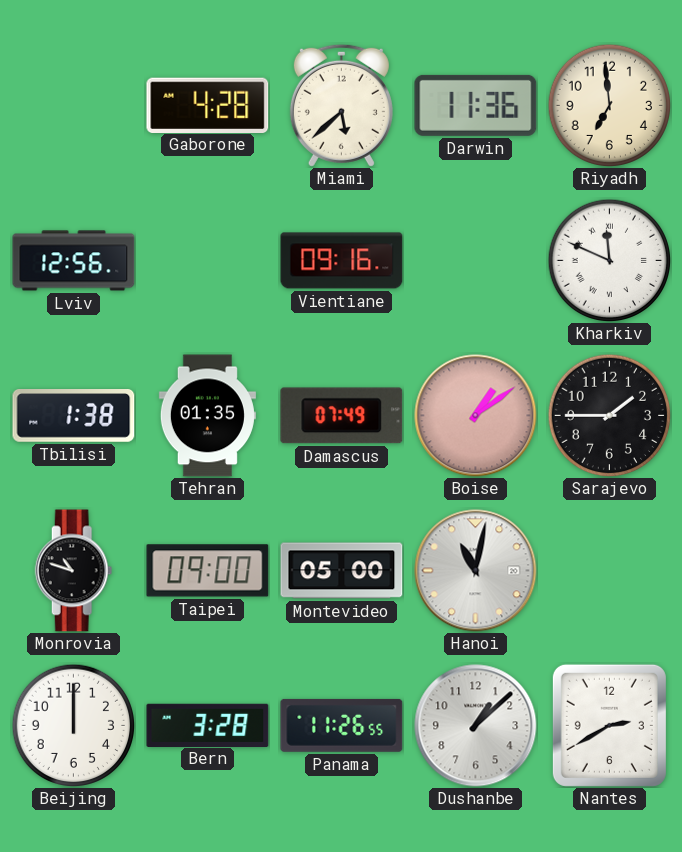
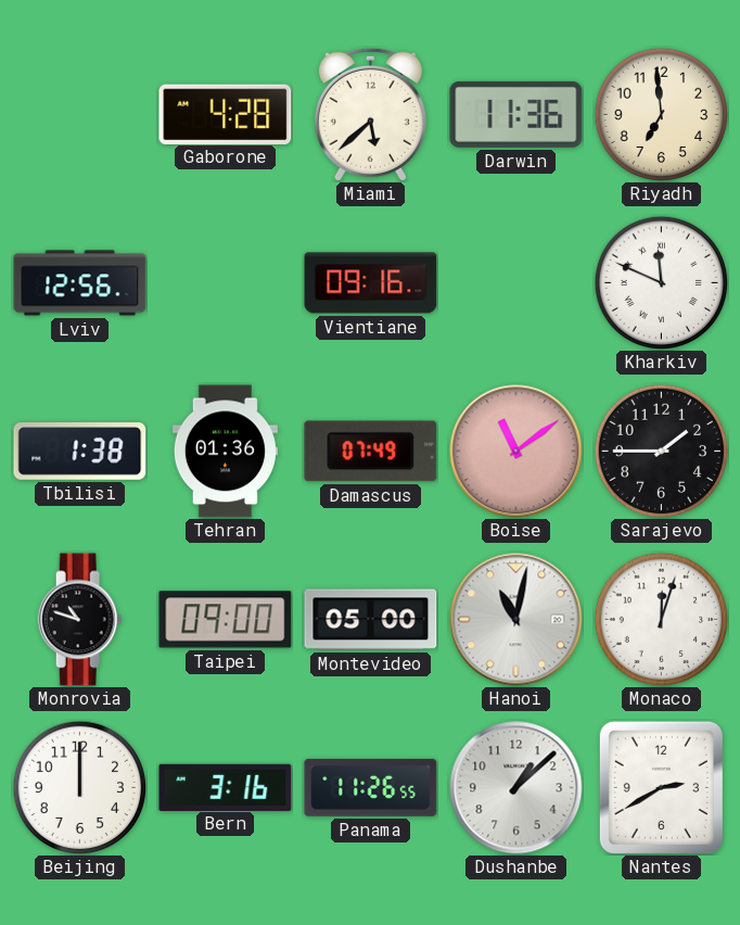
Tehran: 01:35 -> 01:36
Boise: 1:09 -> 11:09
Monaco: none -> 12:03
Bern: 3:28 -> 3:16
